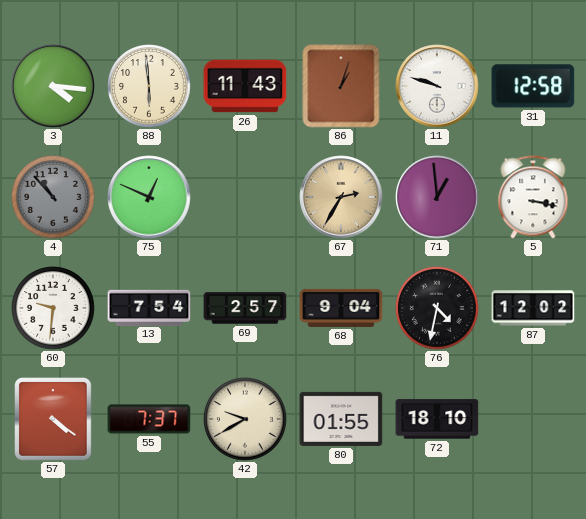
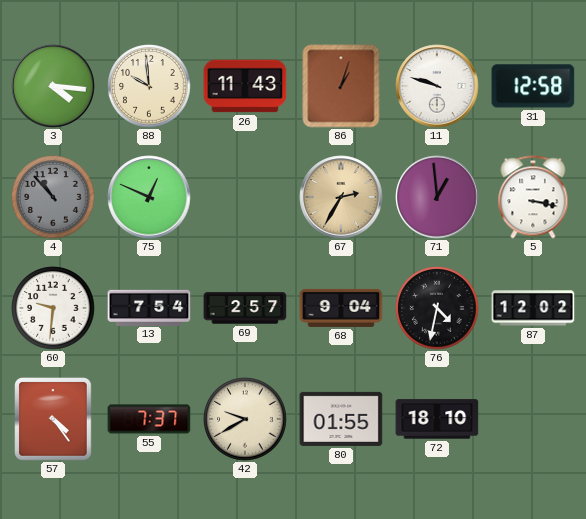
88: 5:59 -> 9:59
57: 4:21 -> 4:24
